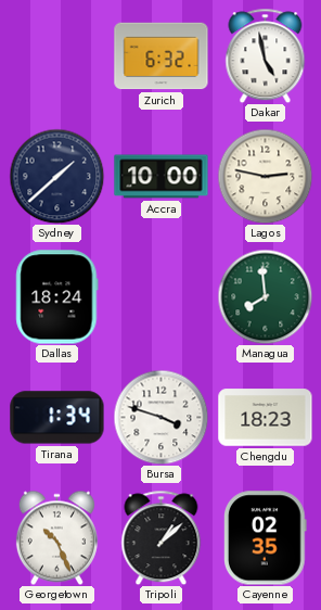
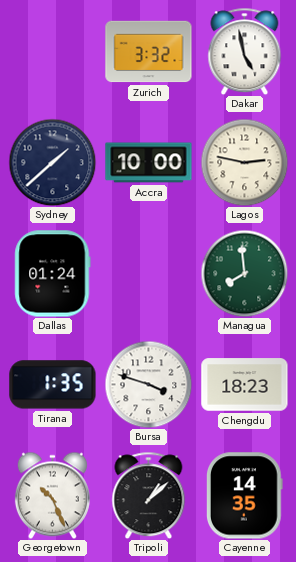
Zurich: 6:32 -> 3:32
Dallas: 18:24 -> 01:24
Tirana: 1:34 -> 1:35
Cayenne: 02:35 -> 14:35
